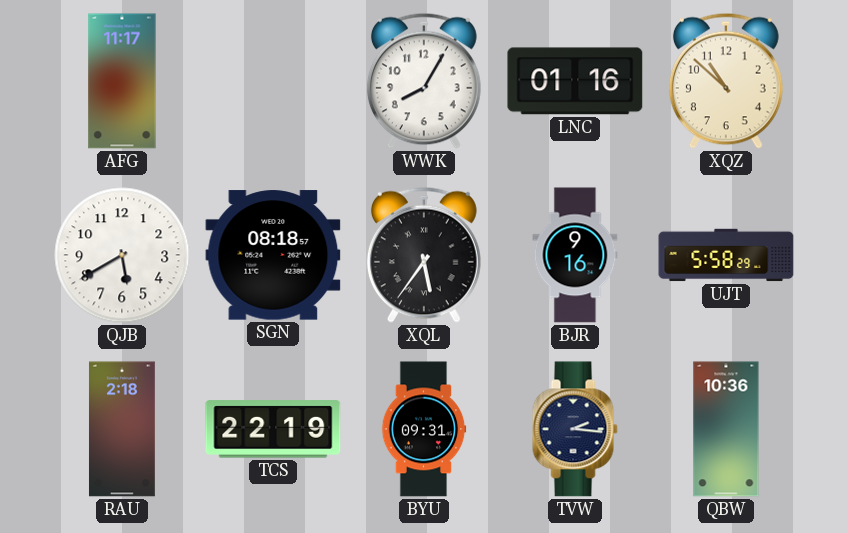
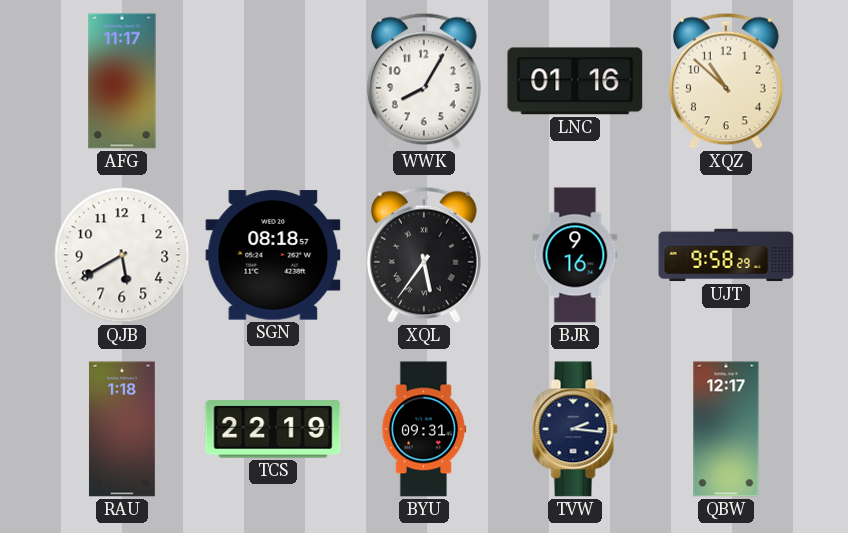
UJT: 5:58 -> 9:58
RAU: 2:18 -> 1:18
QBW: 10:36 -> 12:17
